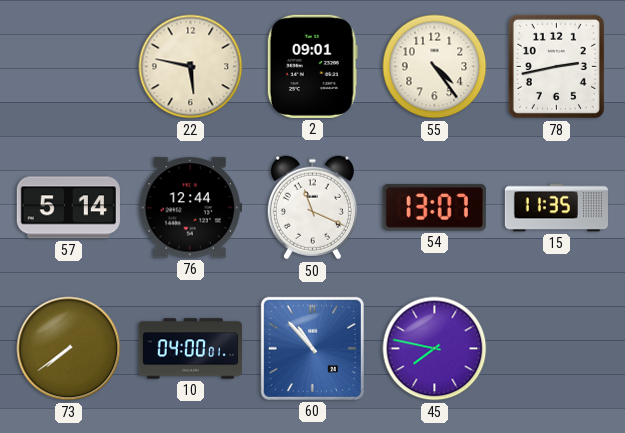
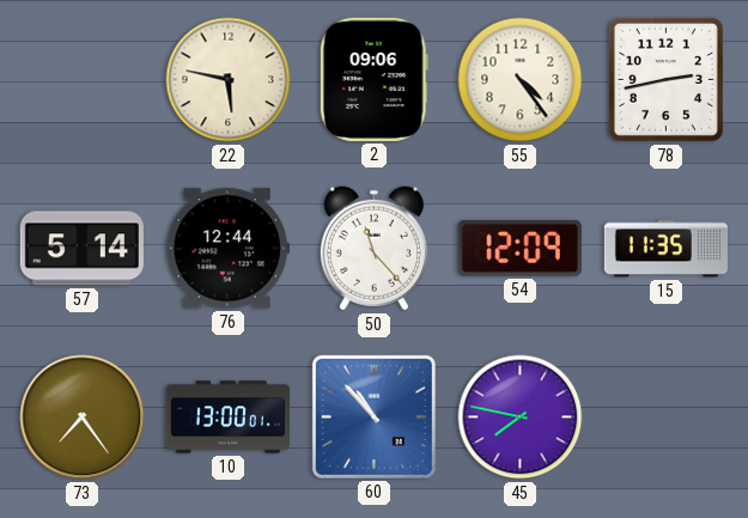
2: 09:01 -> 09:06
50: 11:19 -> 11:23
54: 13:07 -> 12:09
73: 7:39 -> 7:24
10: 04:00 -> 13:00
